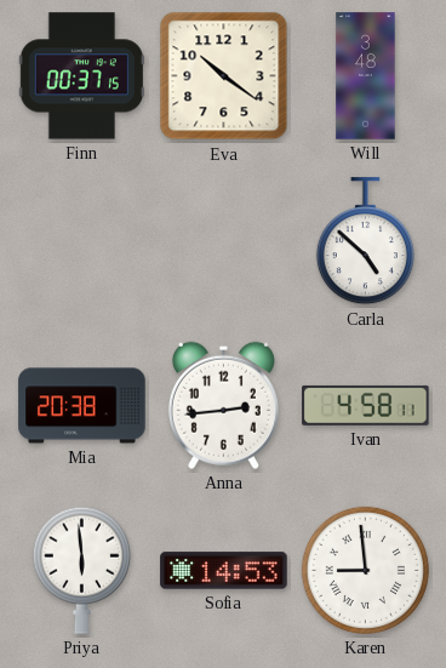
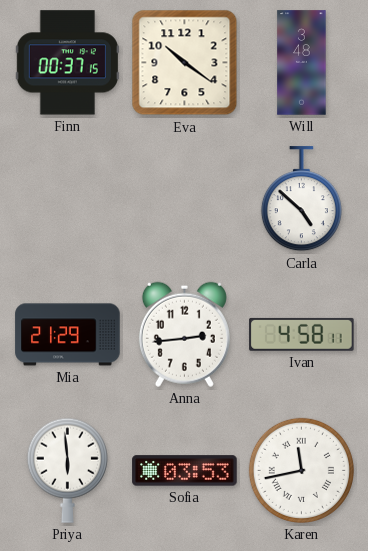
Mia: 20:38 -> 21:29
Sofia: 14:53 -> 03:53
Karen: 8:59 -> 11:43
